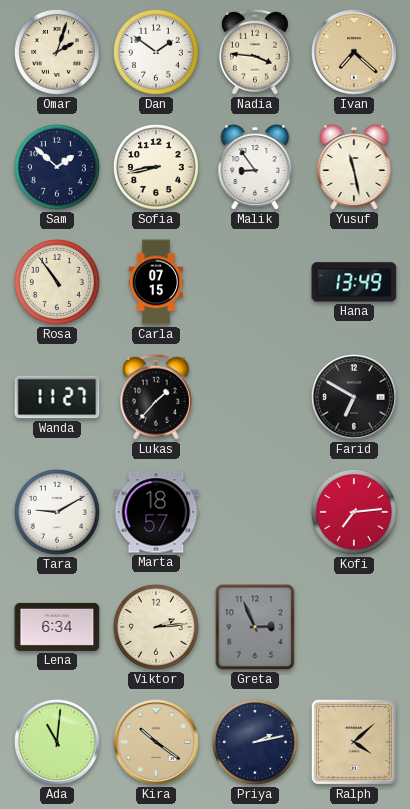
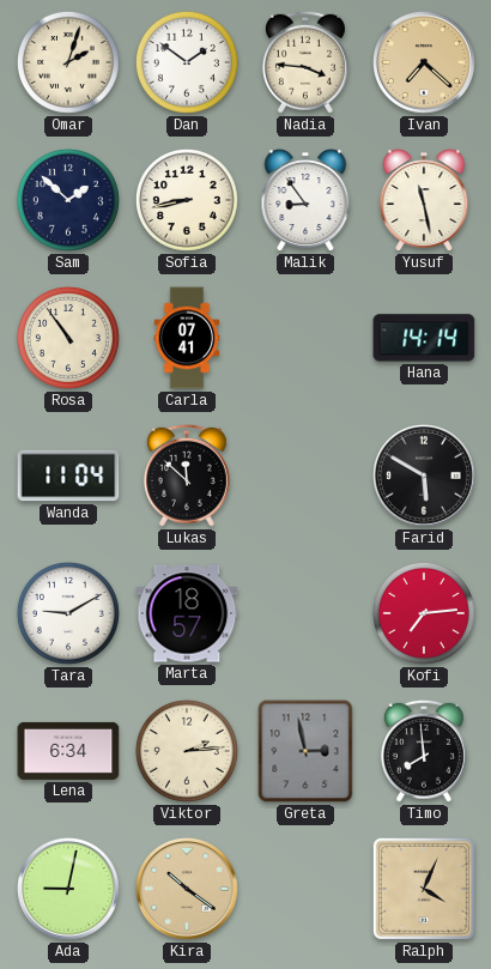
Carla: 07:15 -> 07:41
Hana: 13:49 -> 14:14
Wanda: 11:27 -> 11:04
Lukas: 1:37 -> 11:52
Farid: 6:50 -> 5:50
Greta: 2:56 -> 2:58
Timo: none -> 7:59
Ada: 11:01 -> 9:02
Priya: 2:13 -> none
Ralph: 4:08 -> 4:04
